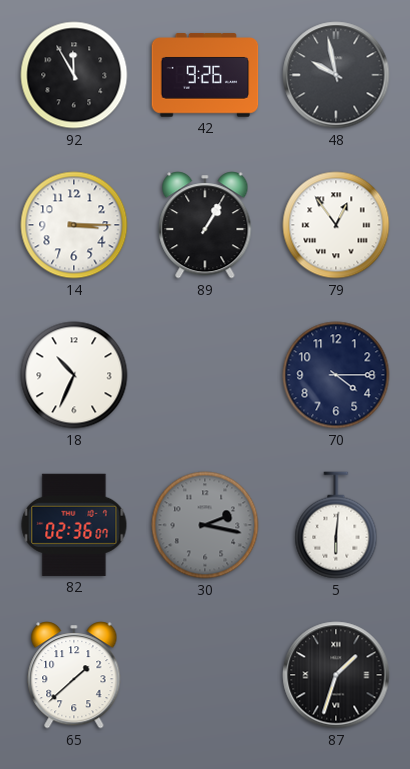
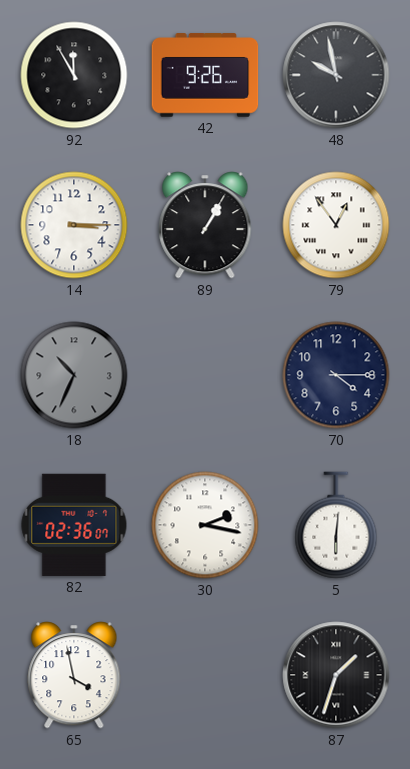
18 dial: white -> grey
30 dial: grey -> white
65: 1:38 -> 3:58
